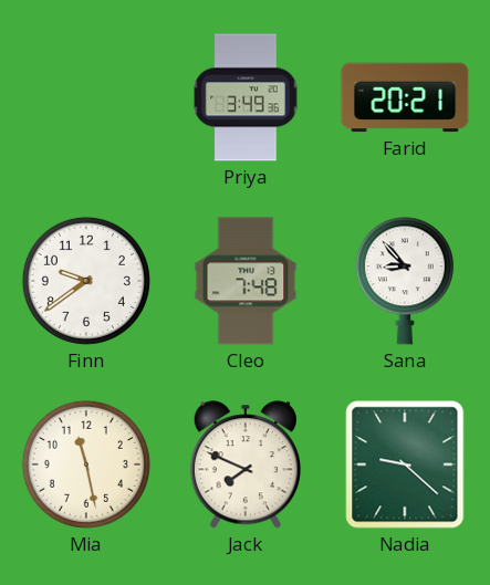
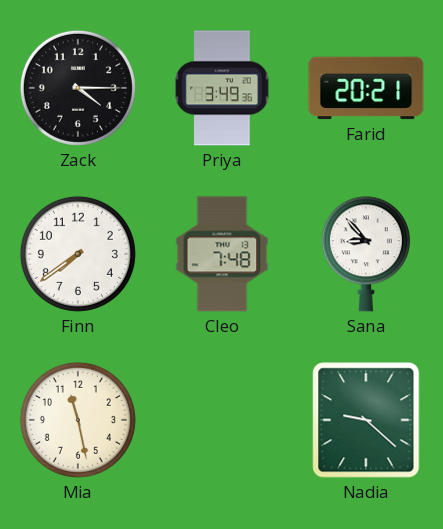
Zack: none -> 4:15
Finn: 9:39 -> 7:39
Jack: 7:49 -> none
